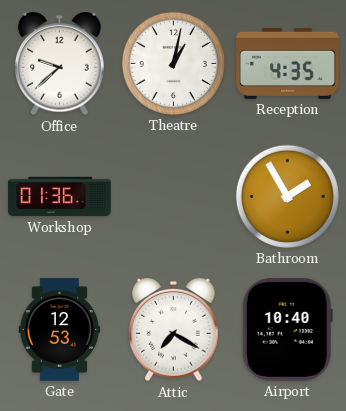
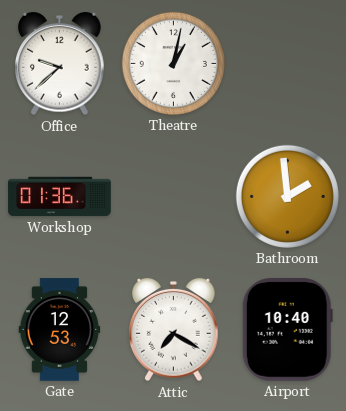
Reception: 4:35 -> none
Bathroom: 1:55 -> 1:59
